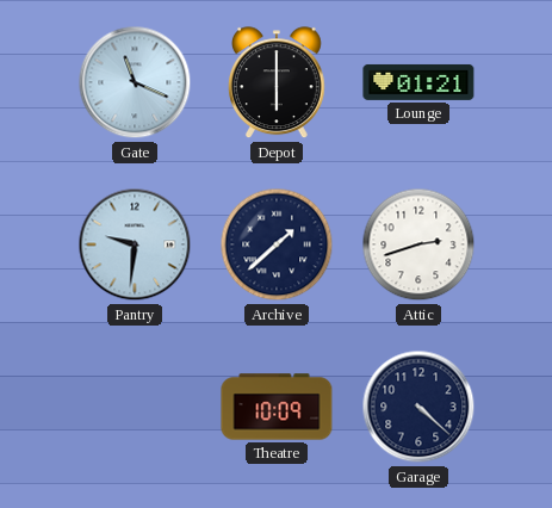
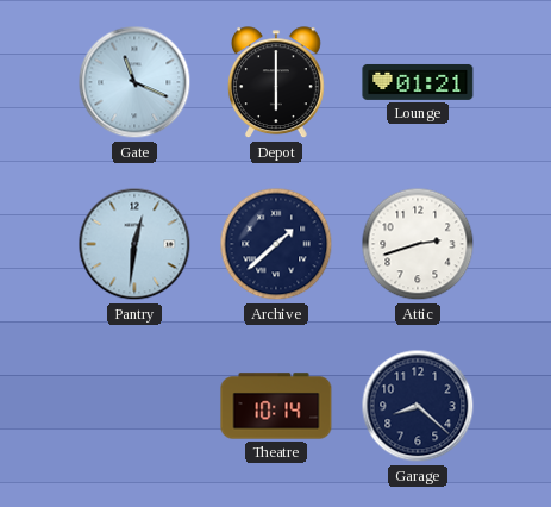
Pantry: 9:31 -> 12:31
Theatre: 10:09 -> 10:14
Garage: 4:22 -> 8:22
